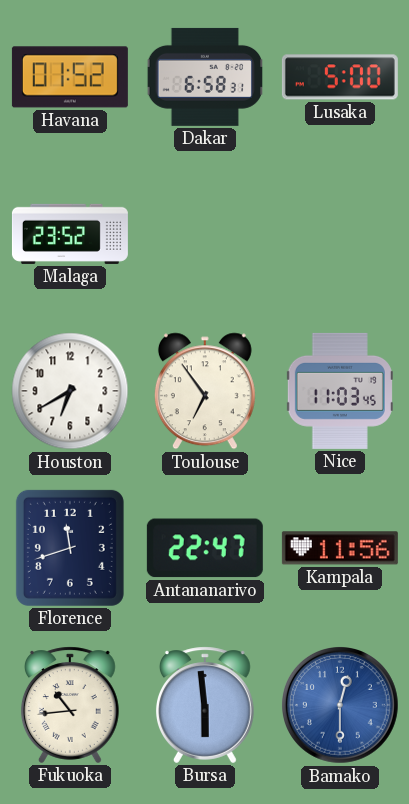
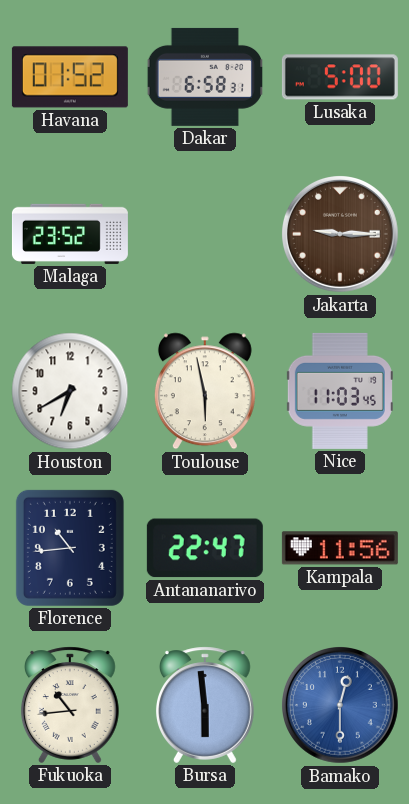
Jakarta: none -> 9:15
Toulouse: 6:54 -> 5:58
Florence: 11:42 -> 10:44
